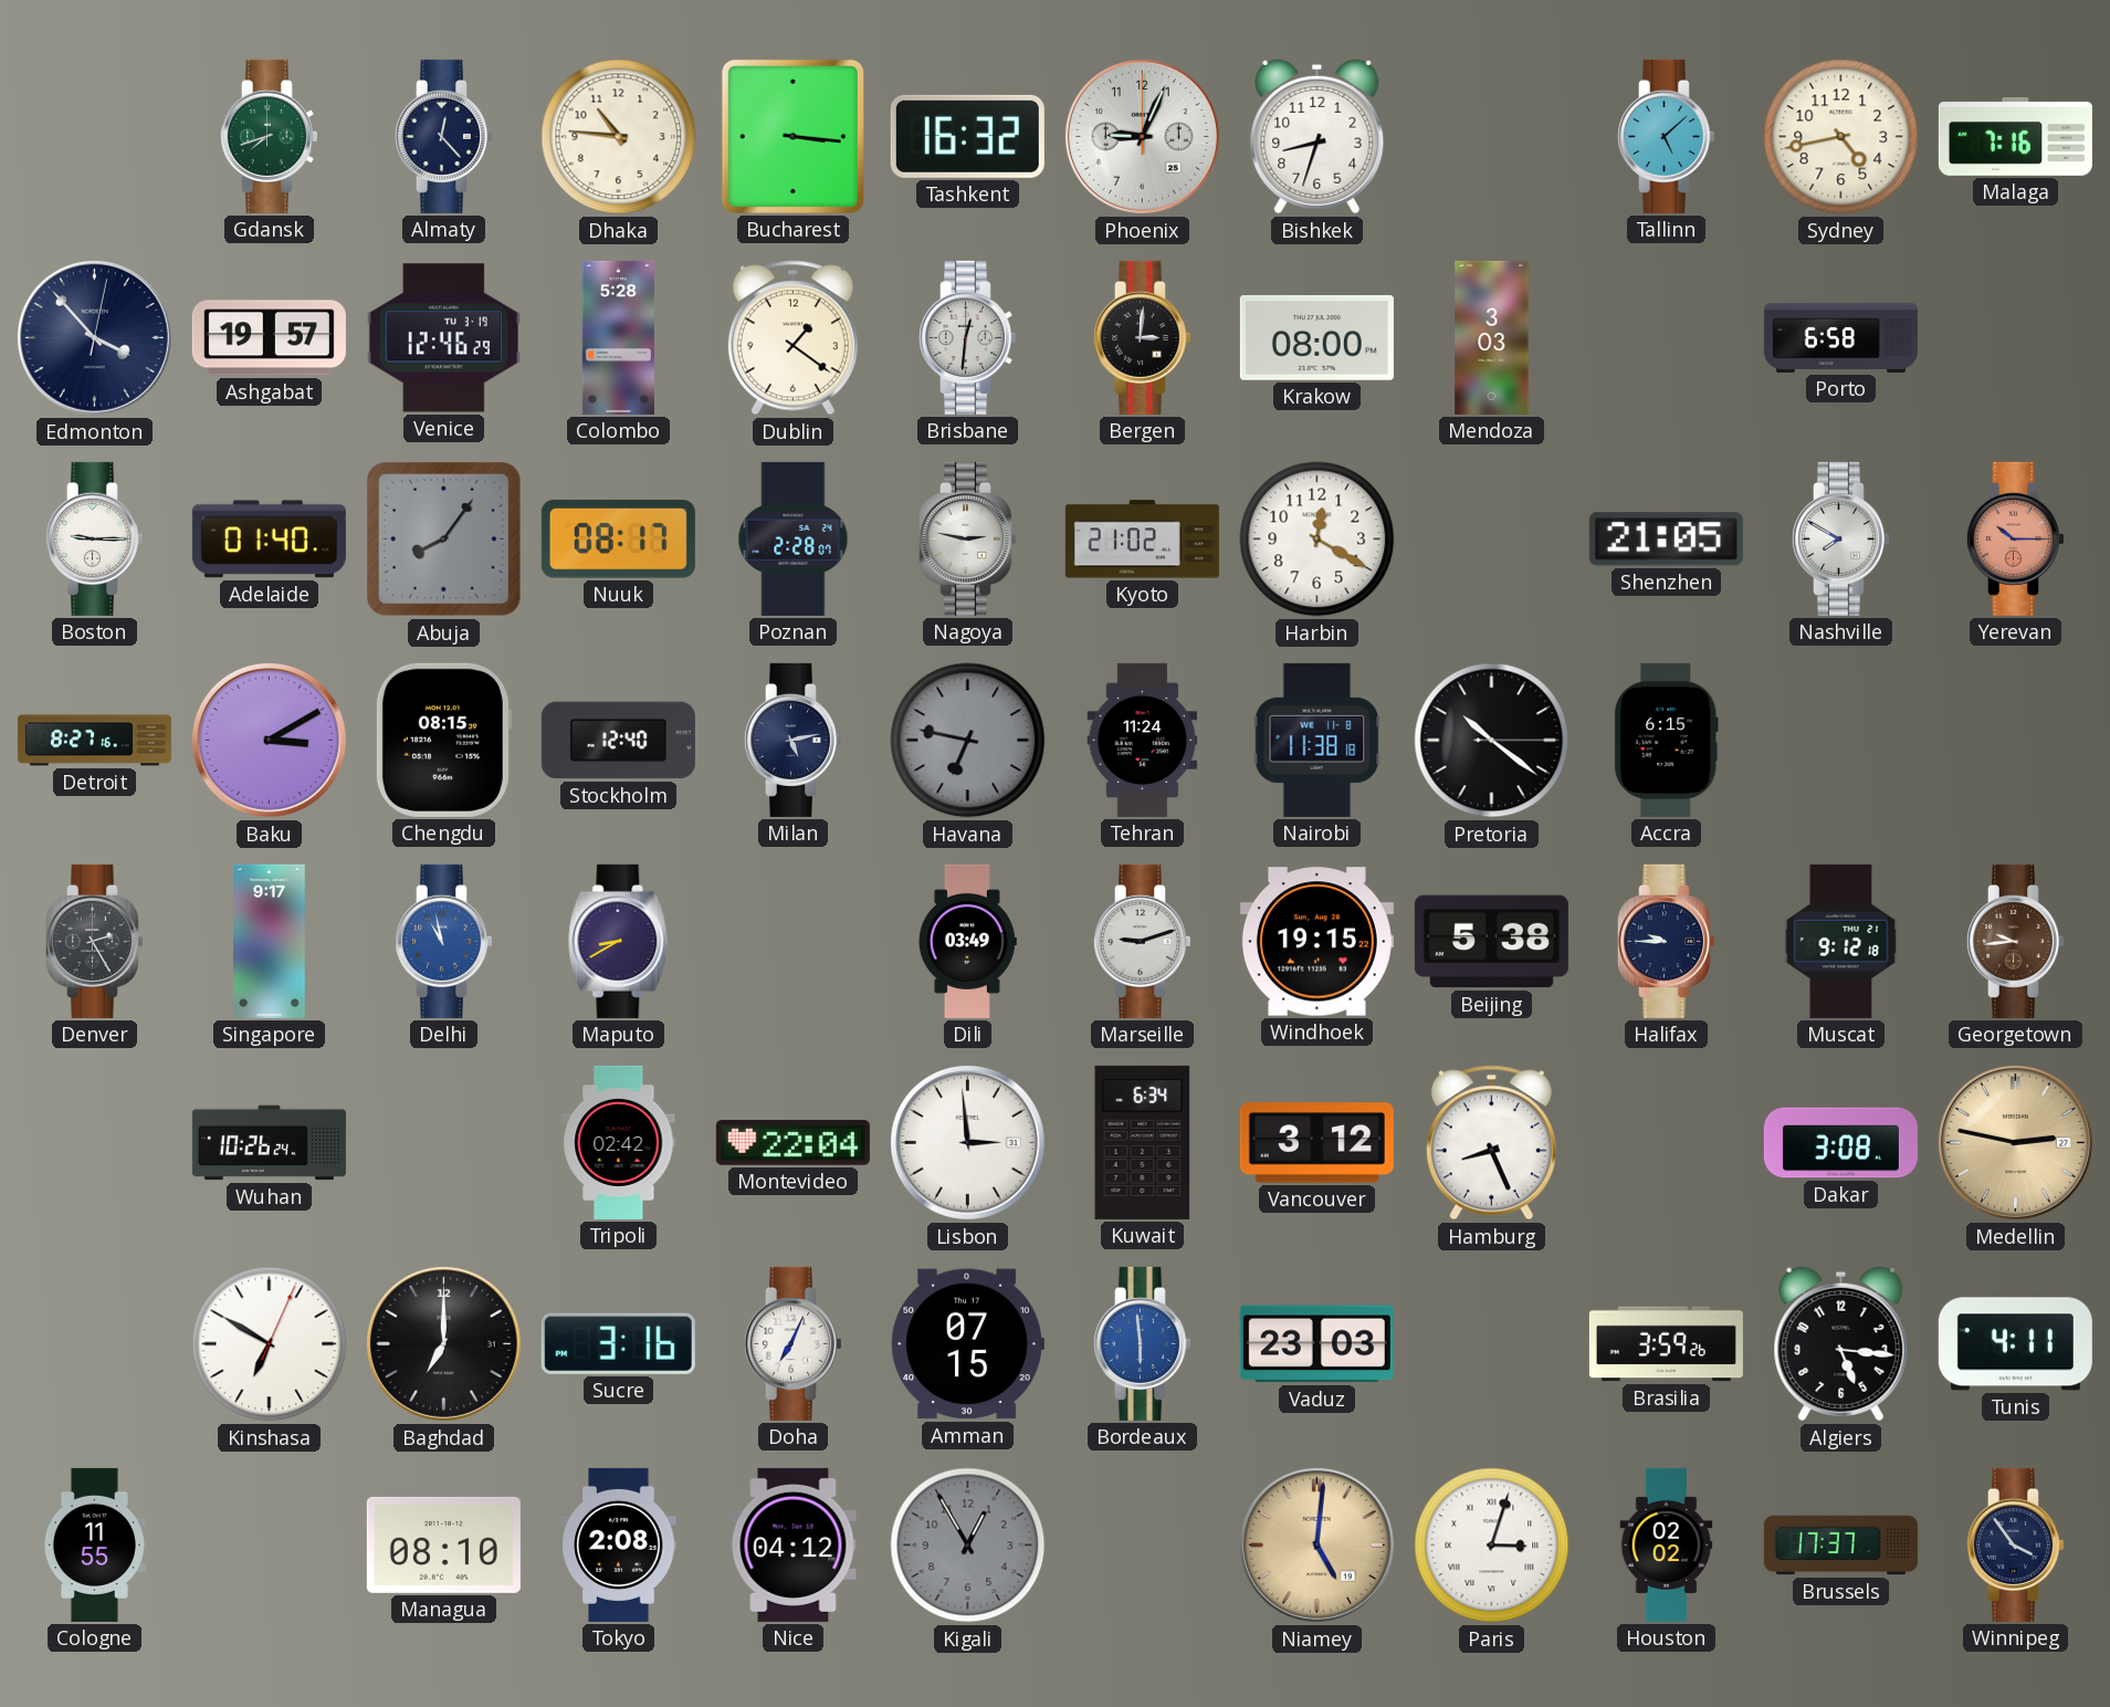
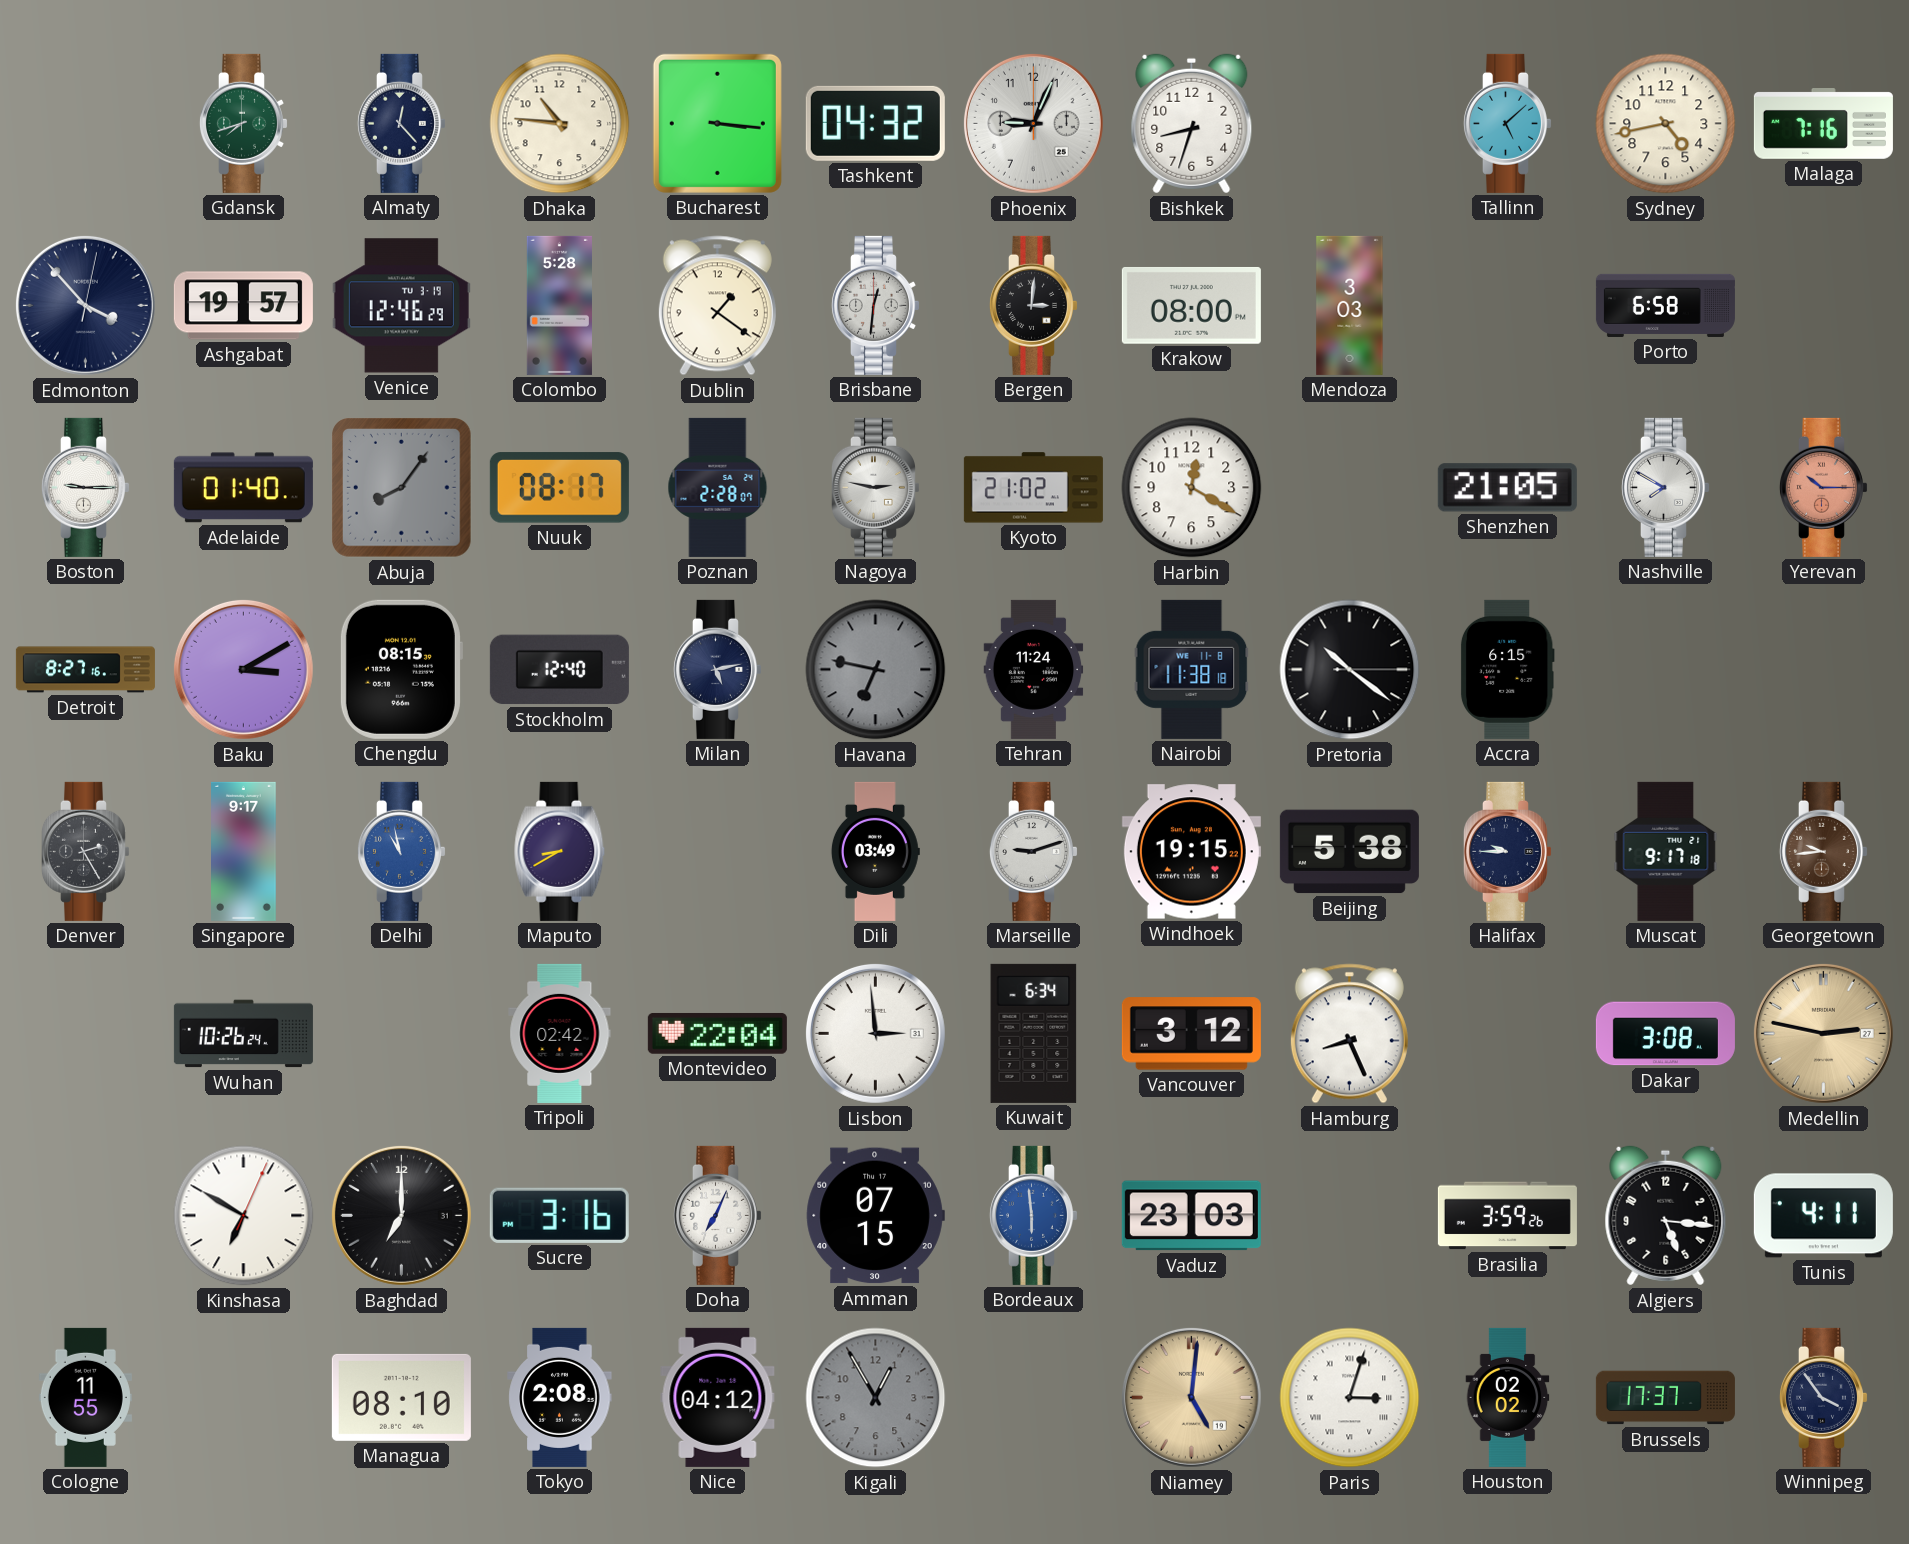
Tashkent: 16:32 -> 04:32
Muscat: 9:12 -> 9:17
